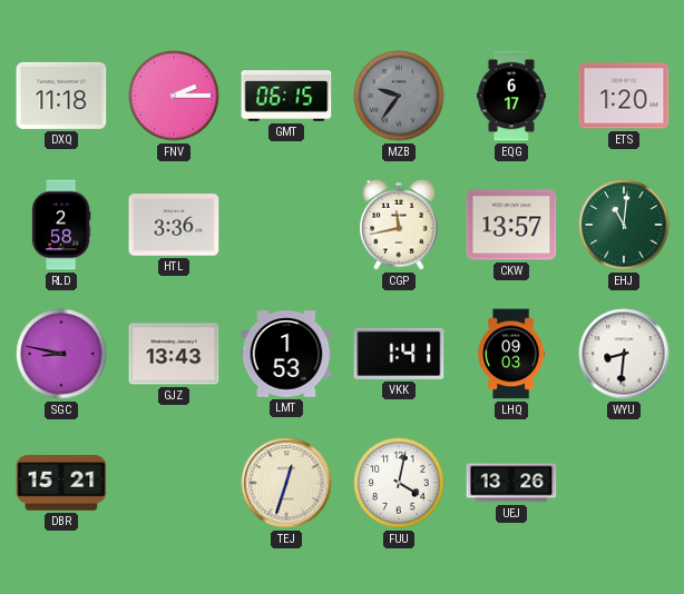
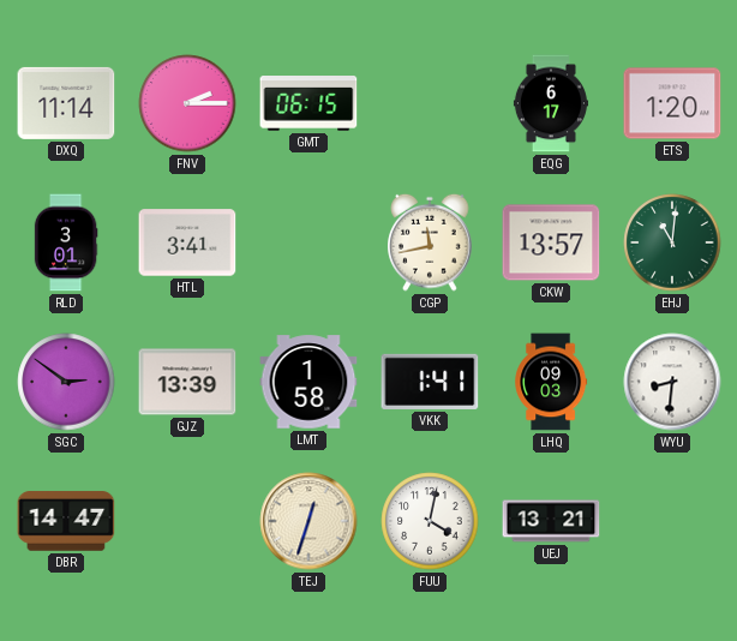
DXQ: 11:18 -> 11:14
MZB: 9:36 -> none
RLD: 2:58 -> 3:01
HTL: 3:36 -> 3:41
SGC: 8:47 -> 2:51
GJZ: 13:43 -> 13:39
LMT: 1:53 -> 1:58
DBR: 15:21 -> 14:47
UEJ: 13:26 -> 13:21
